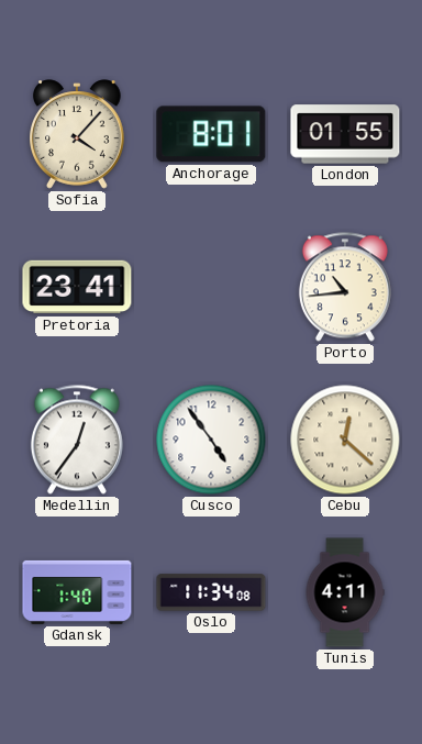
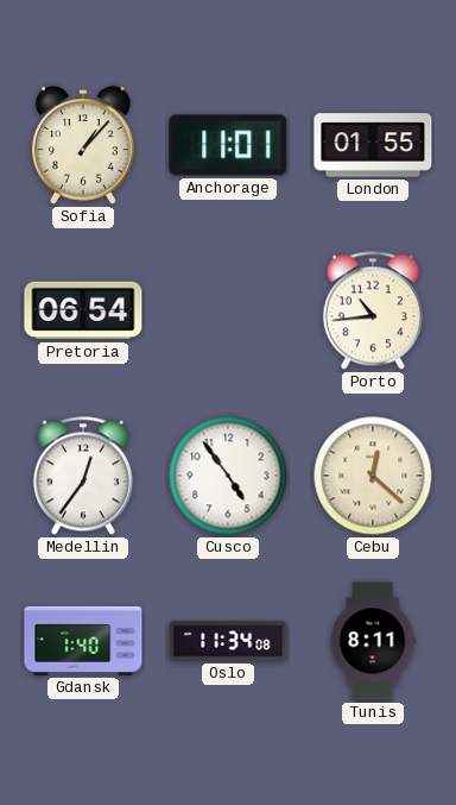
Sofia: 4:07 -> 1:07
Anchorage: 8:01 -> 11:01
Pretoria: 23:41 -> 06:54
Tunis: 4:11 -> 8:11
